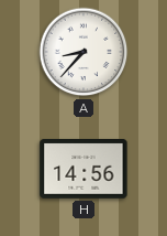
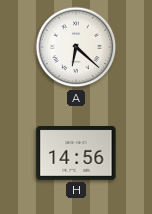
A: 8:37 -> 6:22
